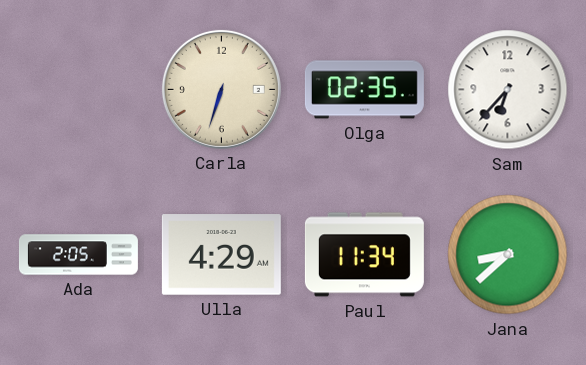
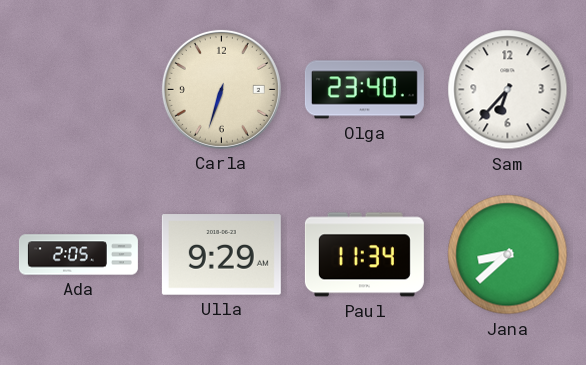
Olga: 02:35 -> 23:40
Ulla: 4:29 -> 9:29
